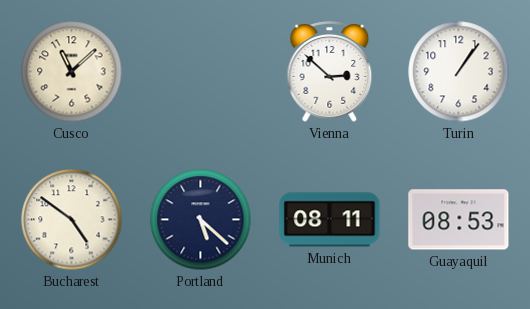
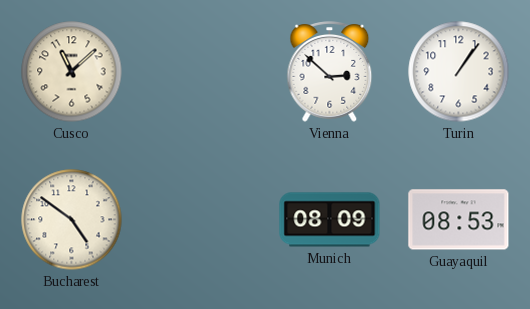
Portland: 5:22 -> none
Munich: 08:11 -> 08:09
